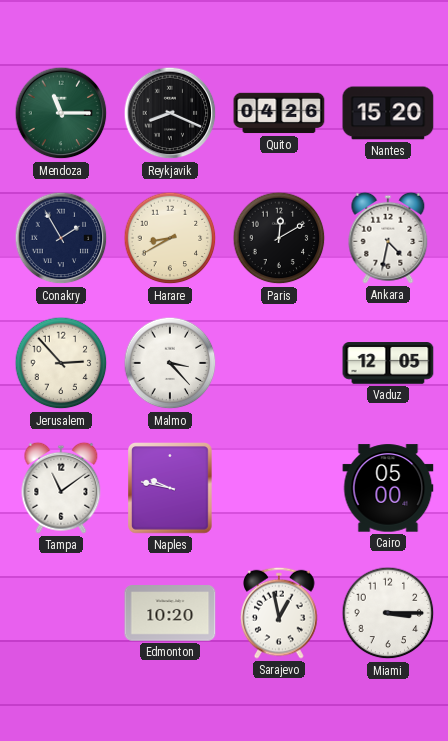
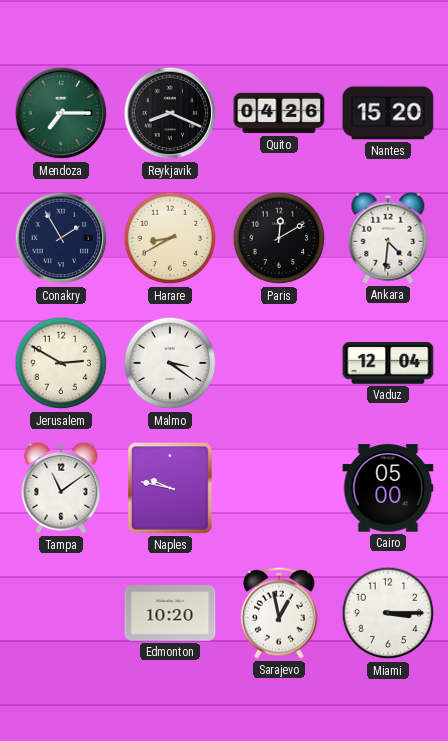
Mendoza: 11:15 -> 7:15
Ankara: 4:32 -> 4:31
Jerusalem: 2:53 -> 2:50
Malmo: 3:23 -> 3:21
Vaduz: 12:05 -> 12:04
